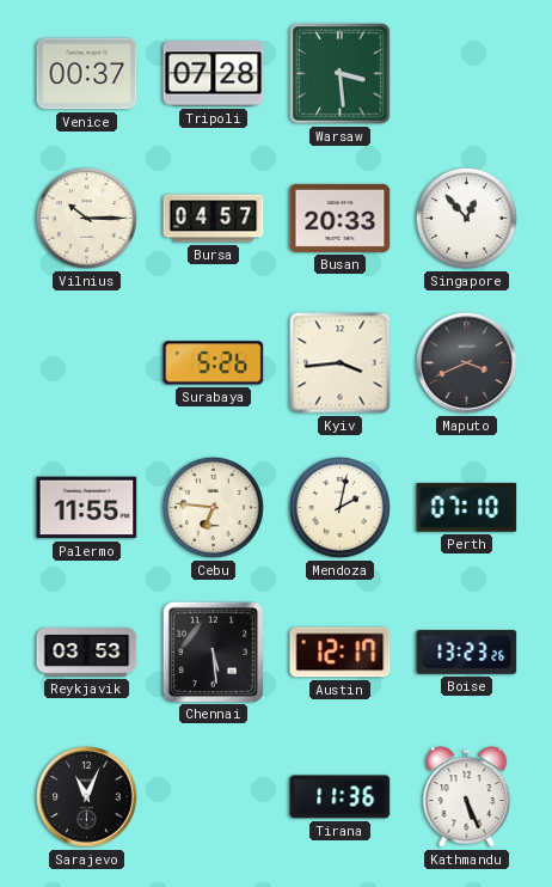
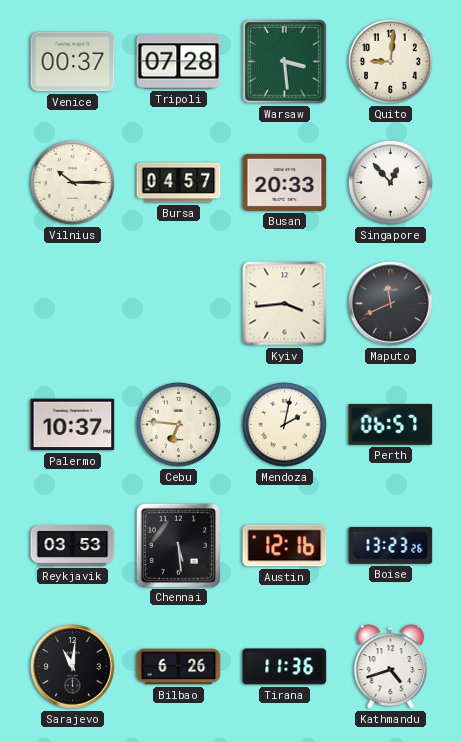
Quito: none -> 9:01
Surabaya: 5:26 -> none
Maputo: 3:41 -> 11:41
Palermo: 11:55 -> 10:37
Perth: 07:10 -> 06:57
Austin: 12:17 -> 12:16
Sarajevo: 11:04 -> 11:01
Bilbao: none -> 6:26
Kathmandu: 5:26 -> 4:42
